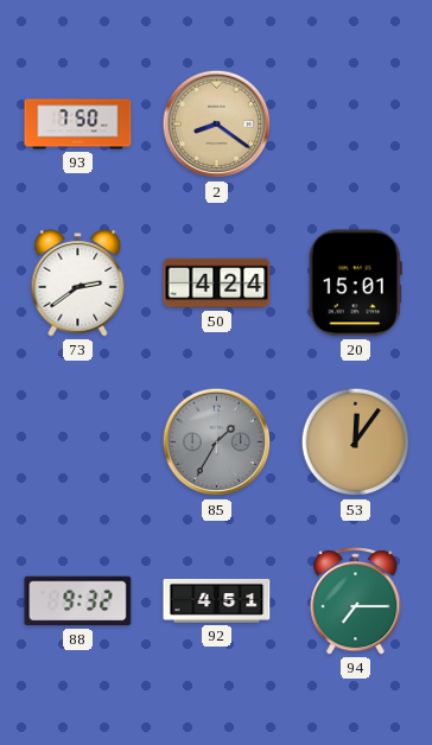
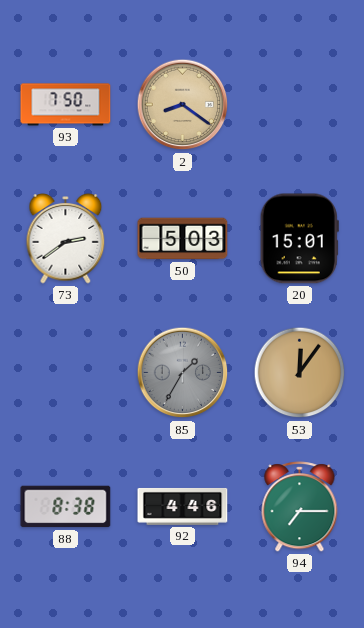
50: 4:24 -> 5:03
88: 9:32 -> 8:38
92: 4:51 -> 4:46
